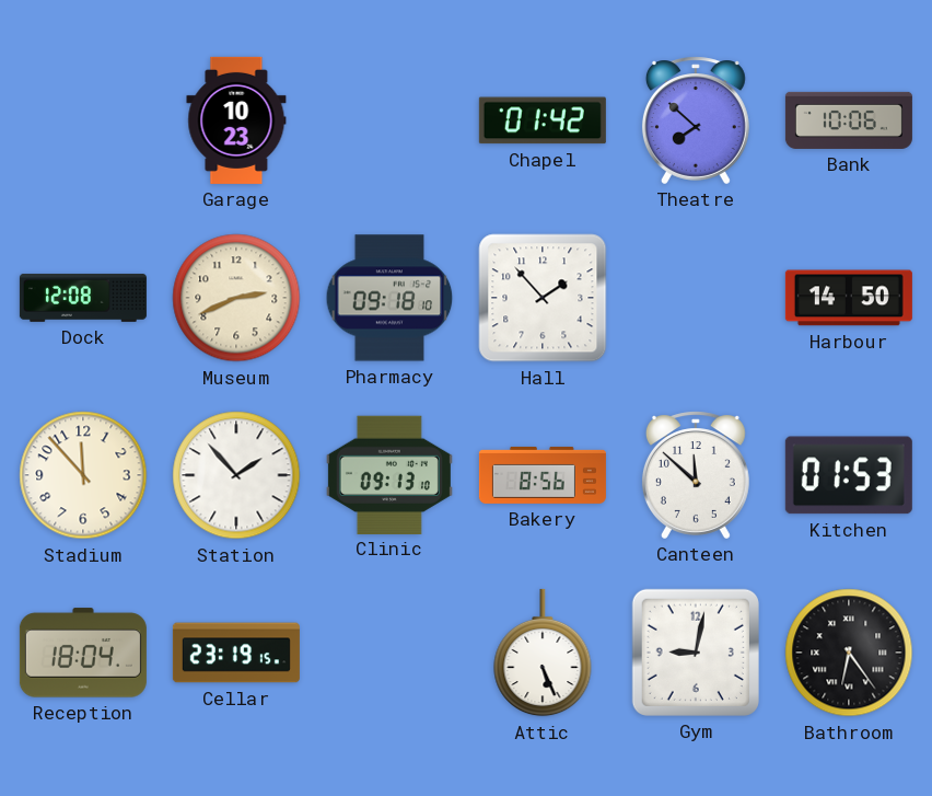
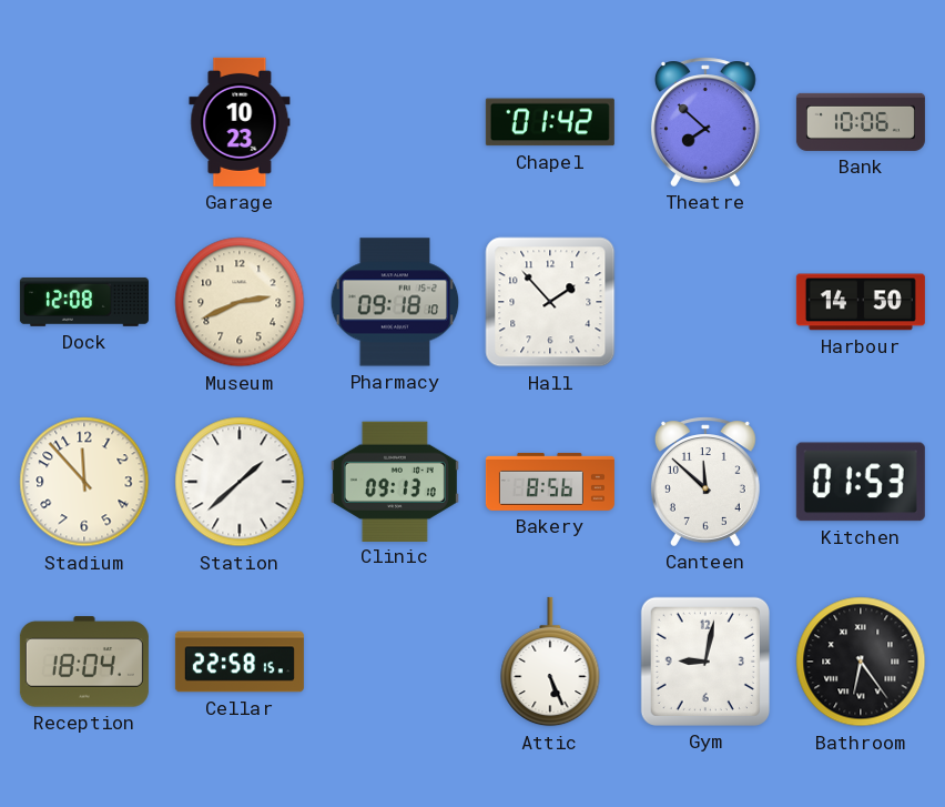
Station: 1:53 -> 1:38
Cellar: 23:19 -> 22:58
